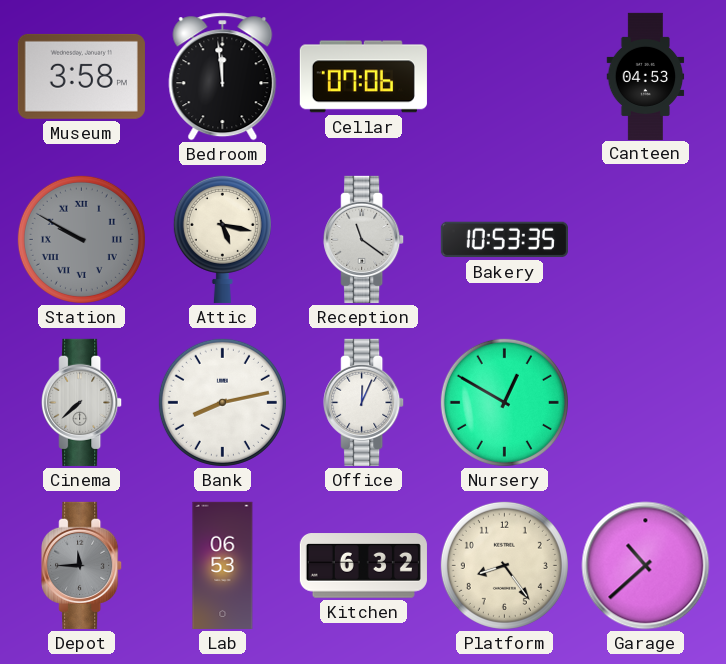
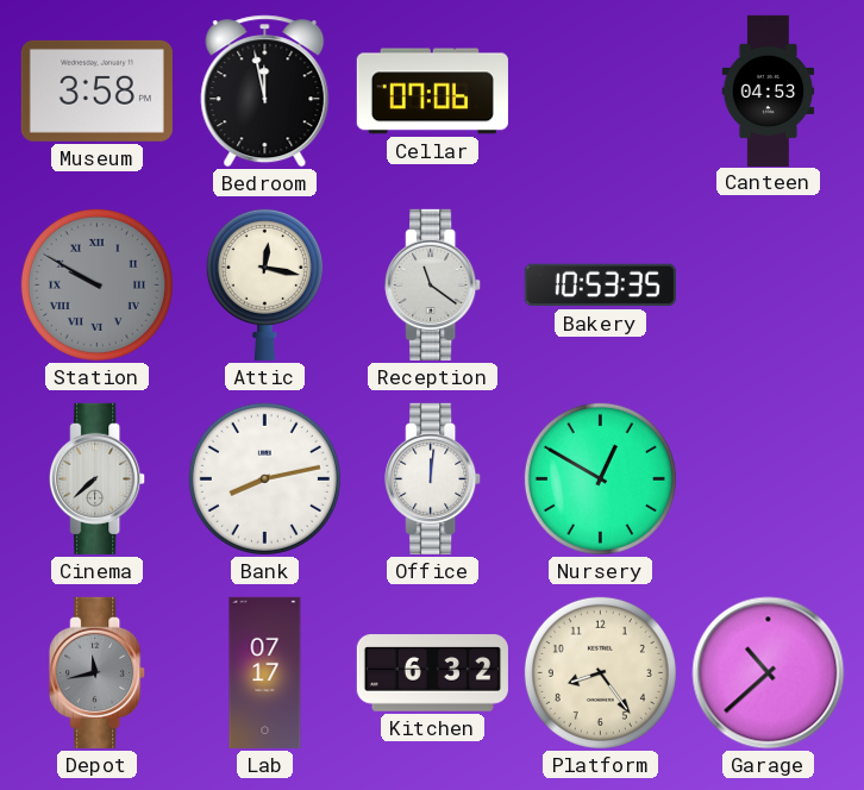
Bedroom: 11:59 -> 11:58
Attic: 5:17 -> 12:17
Office: 12:04 -> 12:01
Depot: 11:45 -> 11:43
Lab: 06:53 -> 07:17
